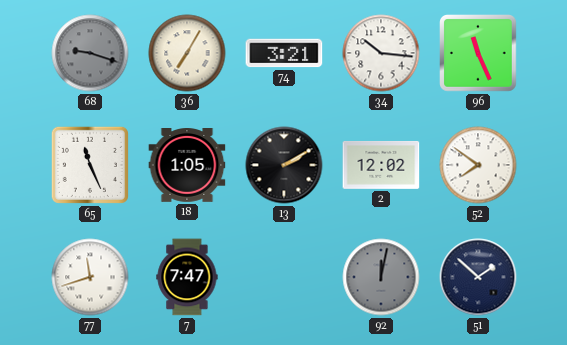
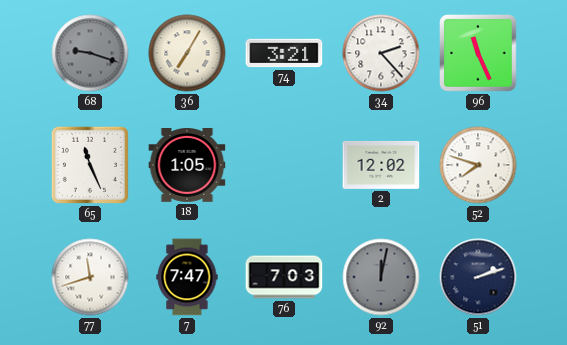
34: 10:16 -> 2:23
13: 2:10 -> none
52: 7:51 -> 7:48
76: none -> 7:03
51: 1:52 -> 2:12
